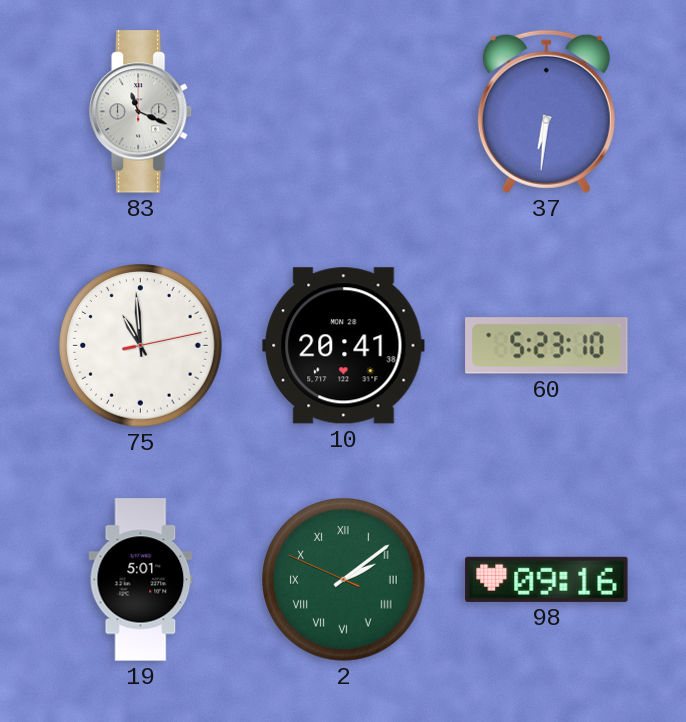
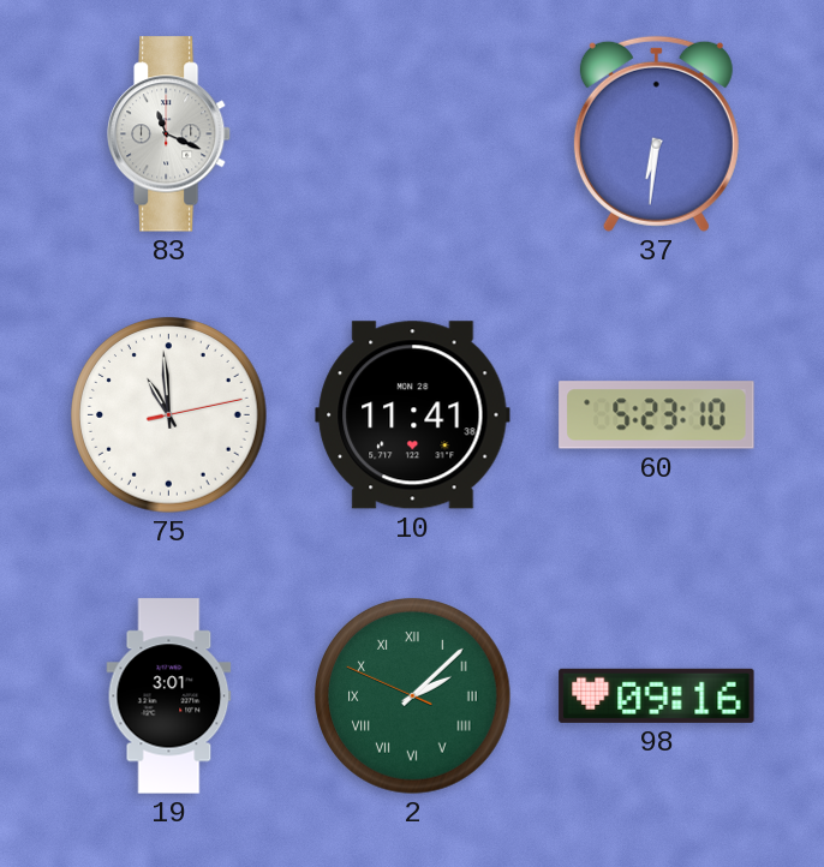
10: 20:41 -> 11:41
19: 5:01 -> 3:01
2: 2:08 -> 2:07
